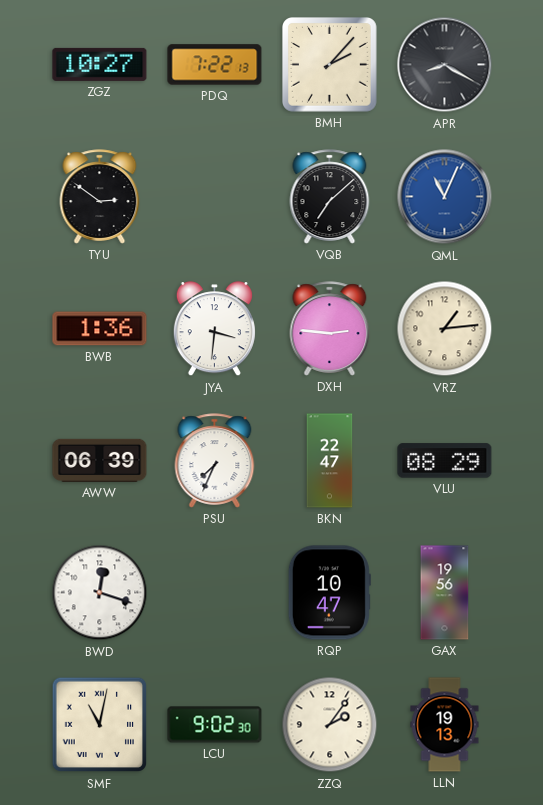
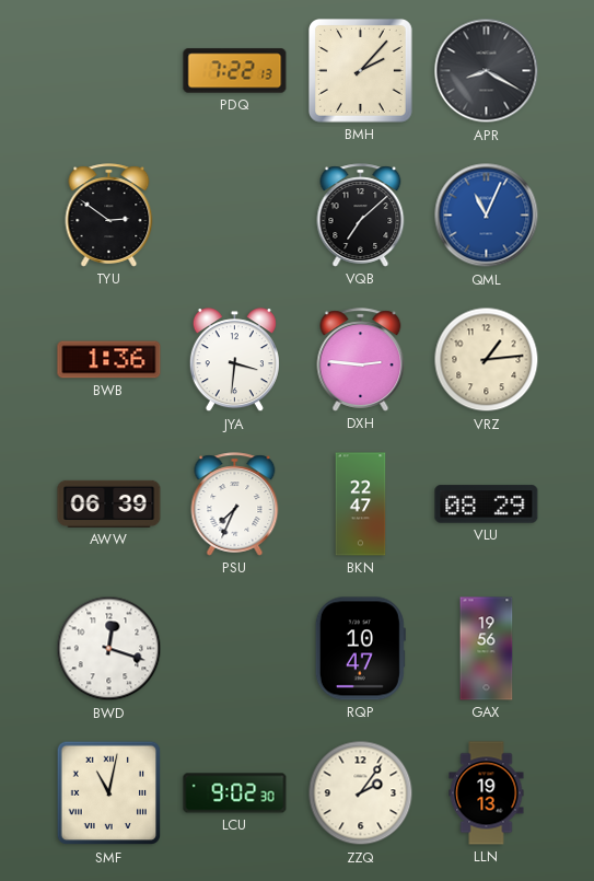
ZGZ: 10:27 -> none
